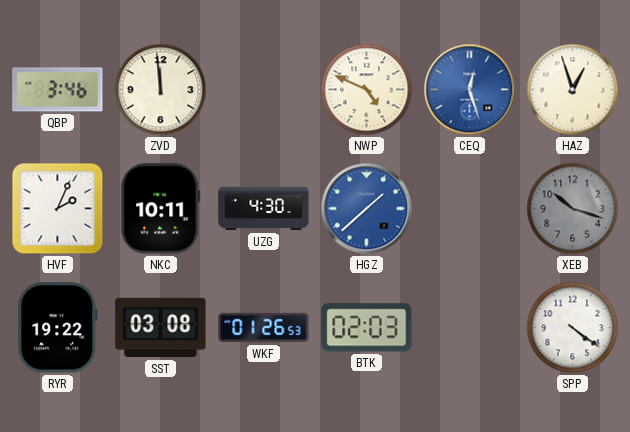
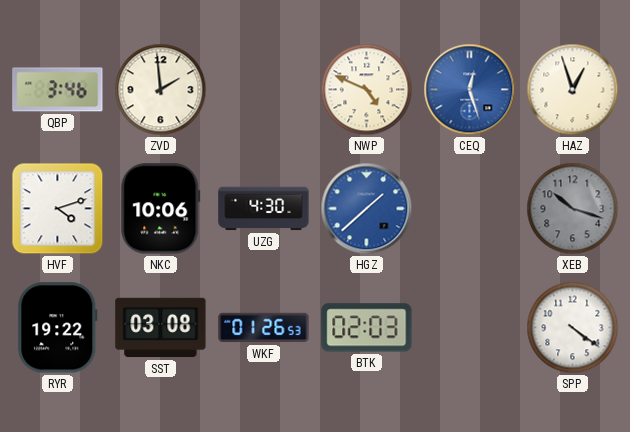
ZVD: 11:59 -> 1:59
HVF: 2:04 -> 4:12
NKC: 10:11 -> 10:06
